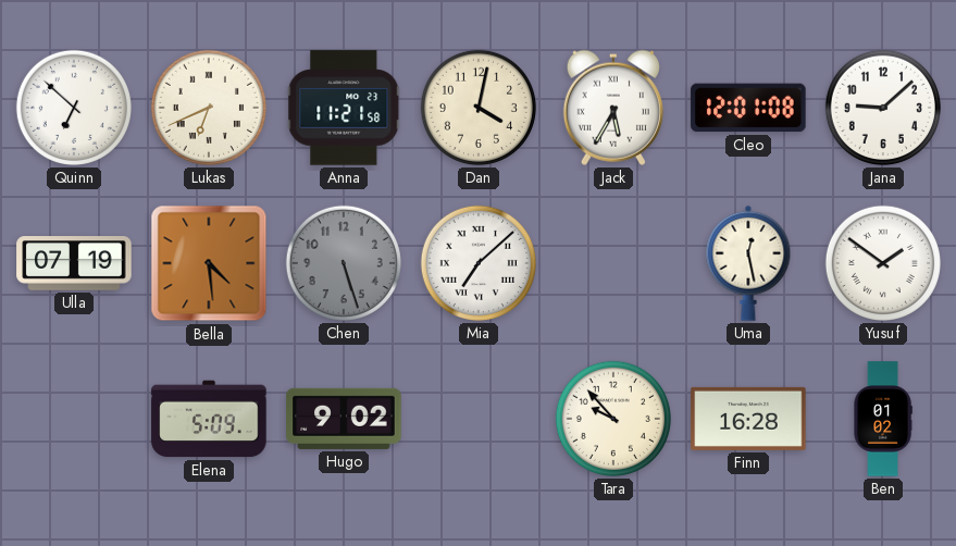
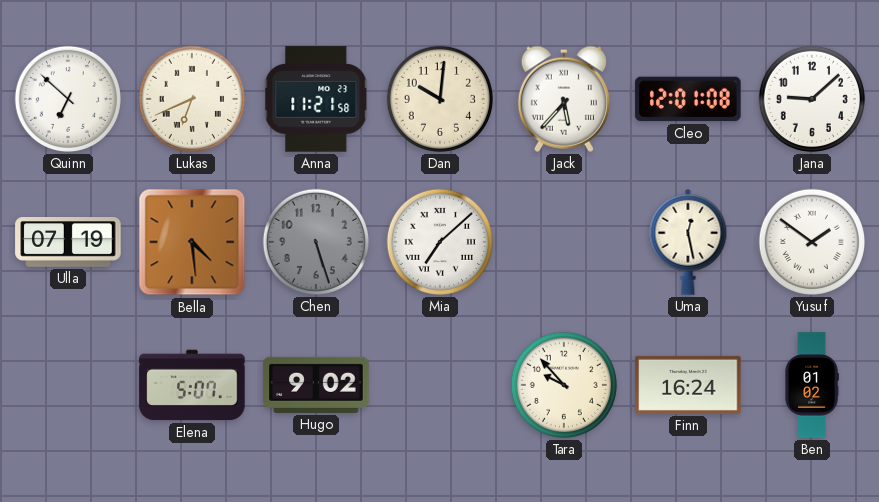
Dan: 4:02 -> 10:01
Jack: 5:35 -> 5:37
Elena: 5:09 -> 5:07
Finn: 16:28 -> 16:24
